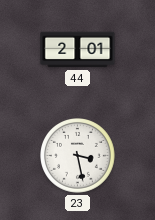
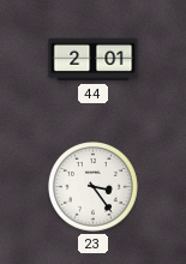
23: 3:28 -> 3:24
